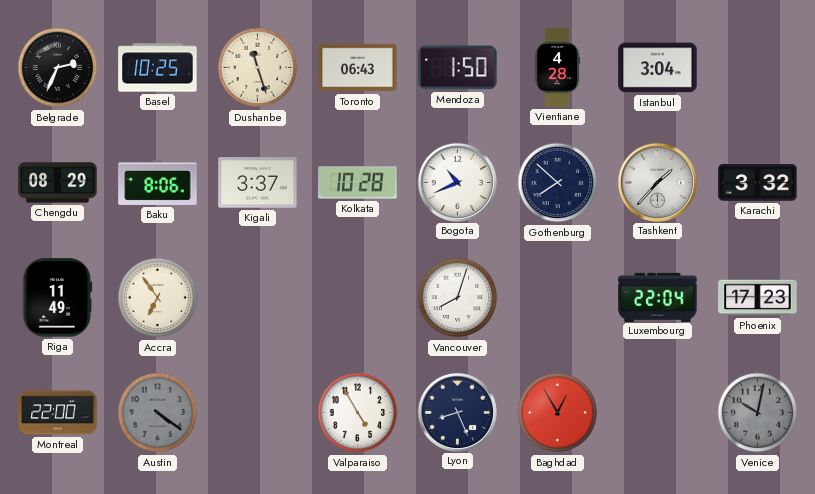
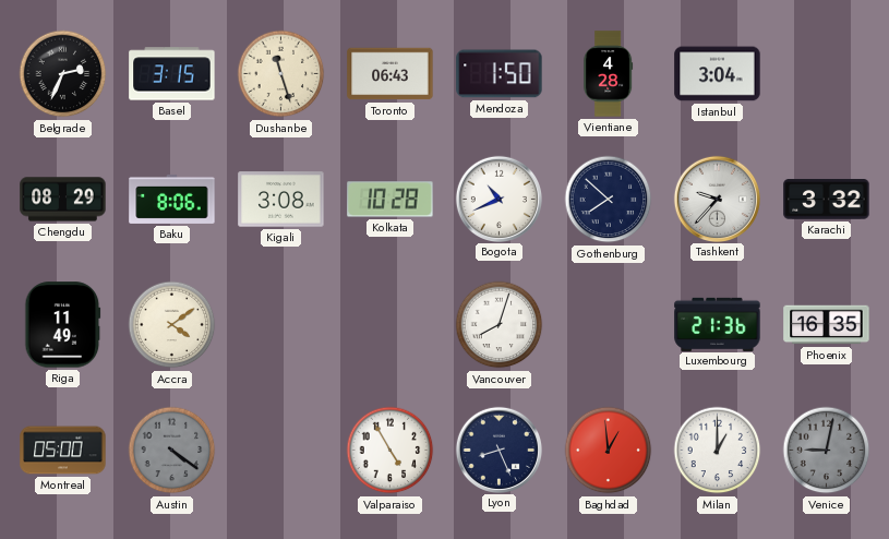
Basel: 10:25 -> 3:15
Kigali: 3:37 -> 3:08
Tashkent: 1:37 -> 9:37
Accra: 6:54 -> 4:09
Luxembourg: 22:04 -> 21:36
Phoenix: 17:23 -> 16:35
Montreal: 22:00 -> 05:00
Baghdad: 12:55 -> 12:59
Milan: none -> 1:00
Venice: 10:02 -> 9:02
